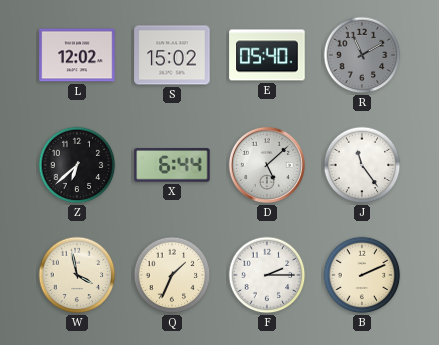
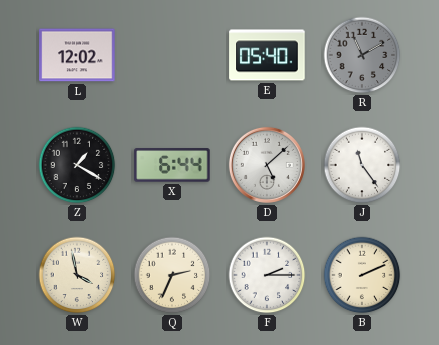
S: 15:02 -> none
Z: 6:38 -> 1:20
Q: 1:34 -> 2:34
